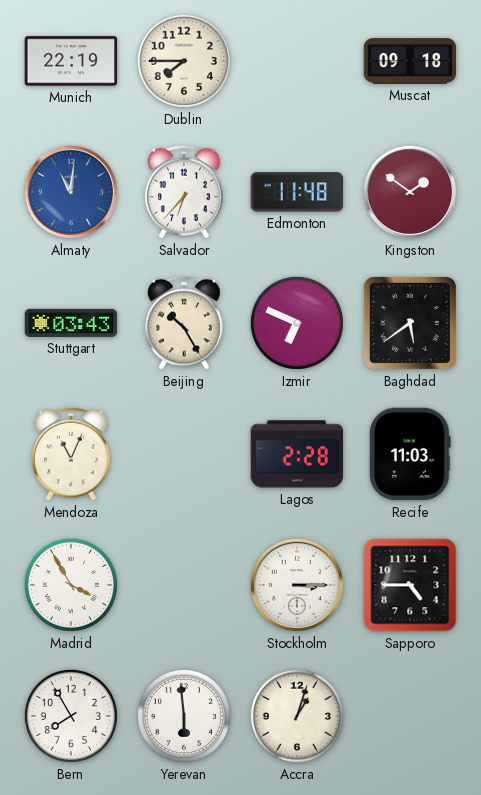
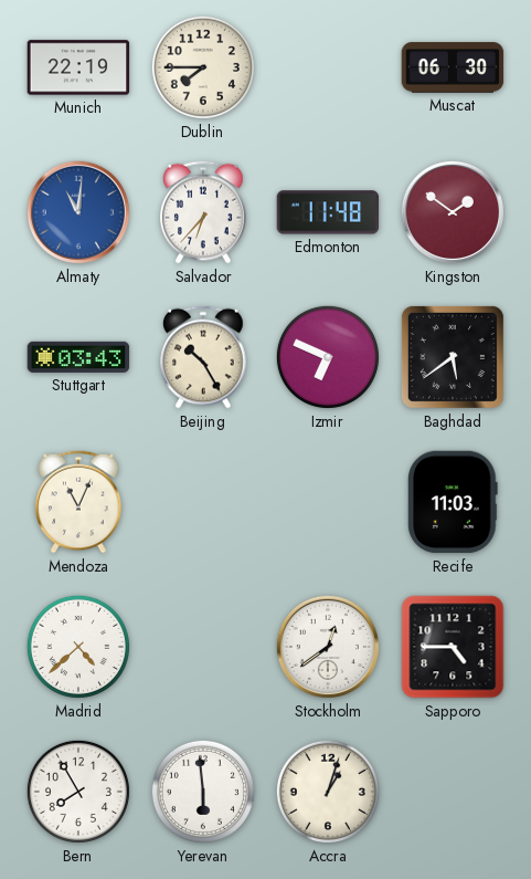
Muscat: 09:18 -> 06:30
Lagos: 2:28 -> none
Madrid: 3:55 -> 4:38
Stockholm: 3:15 -> 12:39
